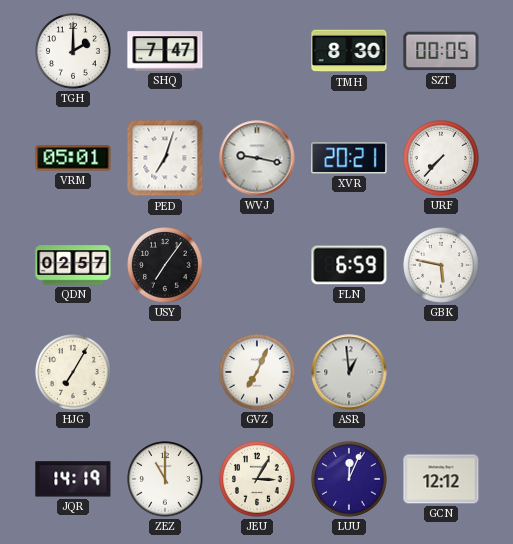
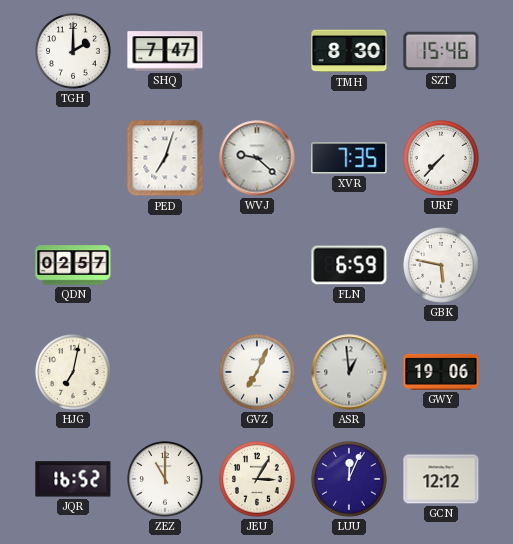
SZT: 00:05 -> 15:46
VRM: 05:01 -> none
WVJ: 9:17 -> 9:22
XVR: 20:21 -> 7:35
USY: 7:06 -> none
HJG: 7:05 -> 7:02
GWY: none -> 19:06
JQR: 14:19 -> 16:52
